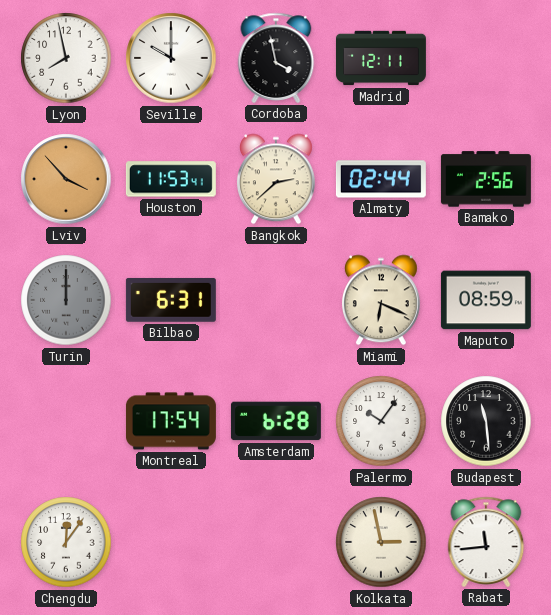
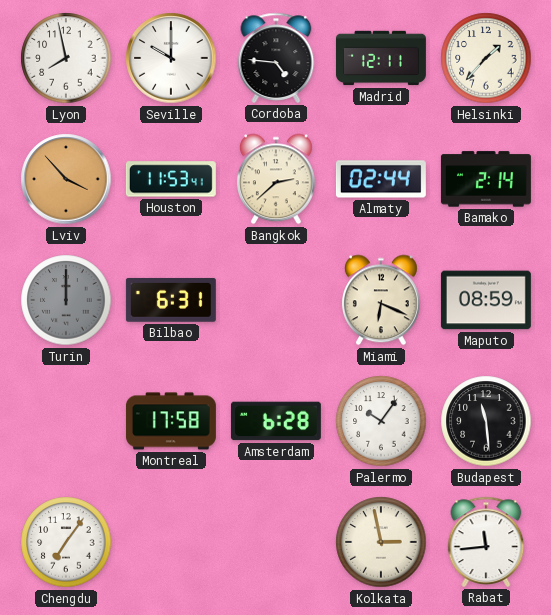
Cordoba: 3:58 -> 4:46
Helsinki: none -> 1:37
Bamako: 2:56 -> 2:14
Montreal: 17:54 -> 17:58
Chengdu: 12:06 -> 7:06
